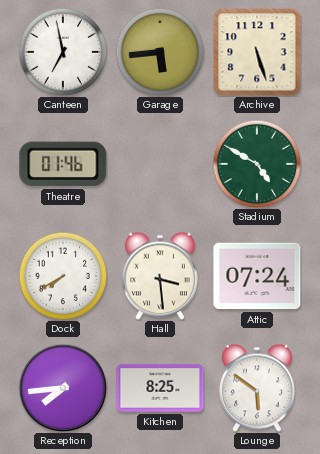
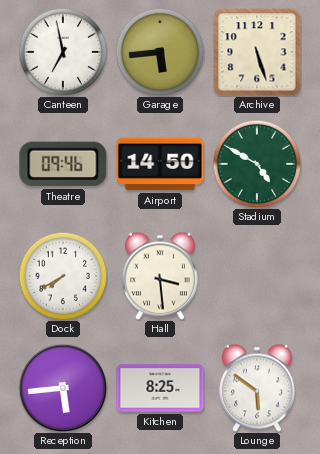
Theatre: 01:46 -> 09:46
Airport: none -> 14:50
Attic: 07:24 -> none
Reception: 7:44 -> 5:44
